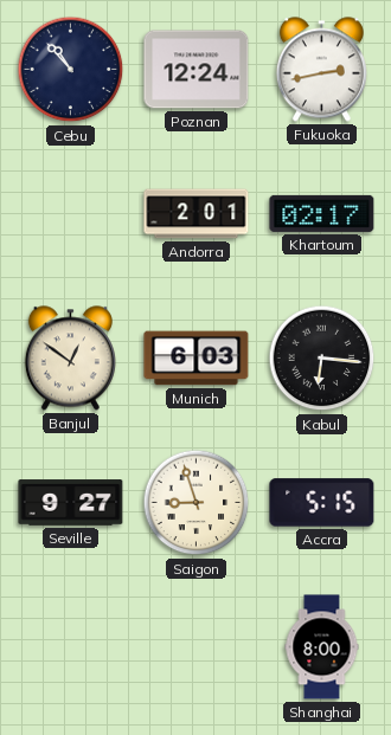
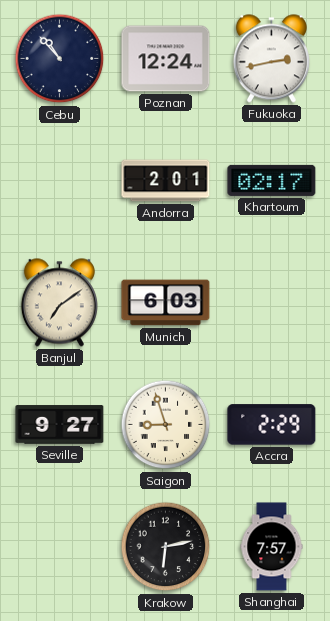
Banjul: 12:51 -> 7:09
Kabul: 6:16 -> none
Accra: 5:15 -> 2:29
Krakow: none -> 6:13
Shanghai: 8:00 -> 7:57
